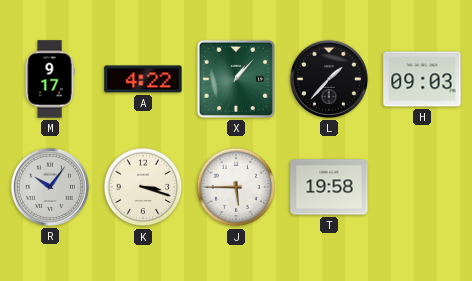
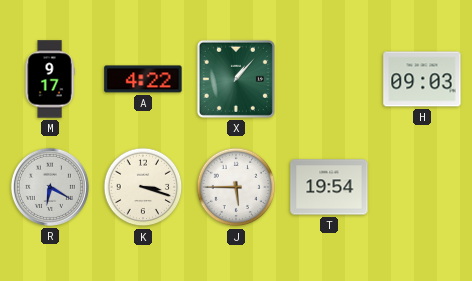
L: 1:37 -> none
R: 10:06 -> 6:20
T: 19:58 -> 19:54
